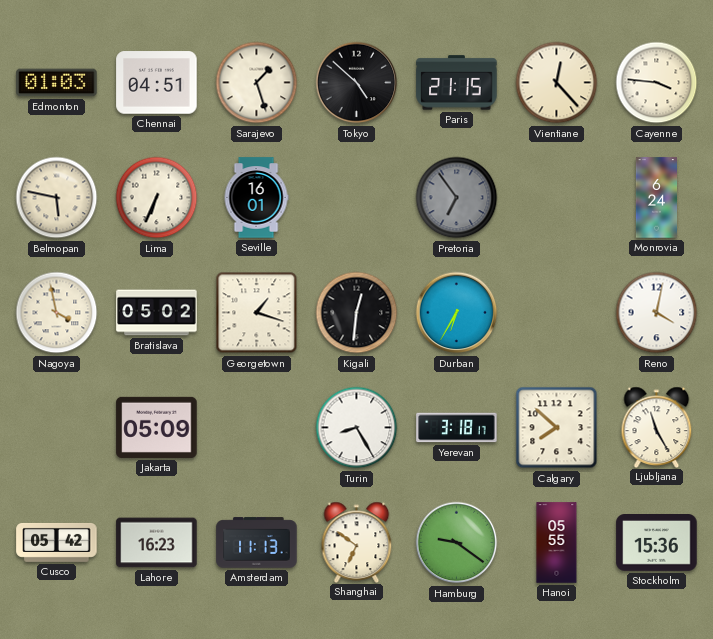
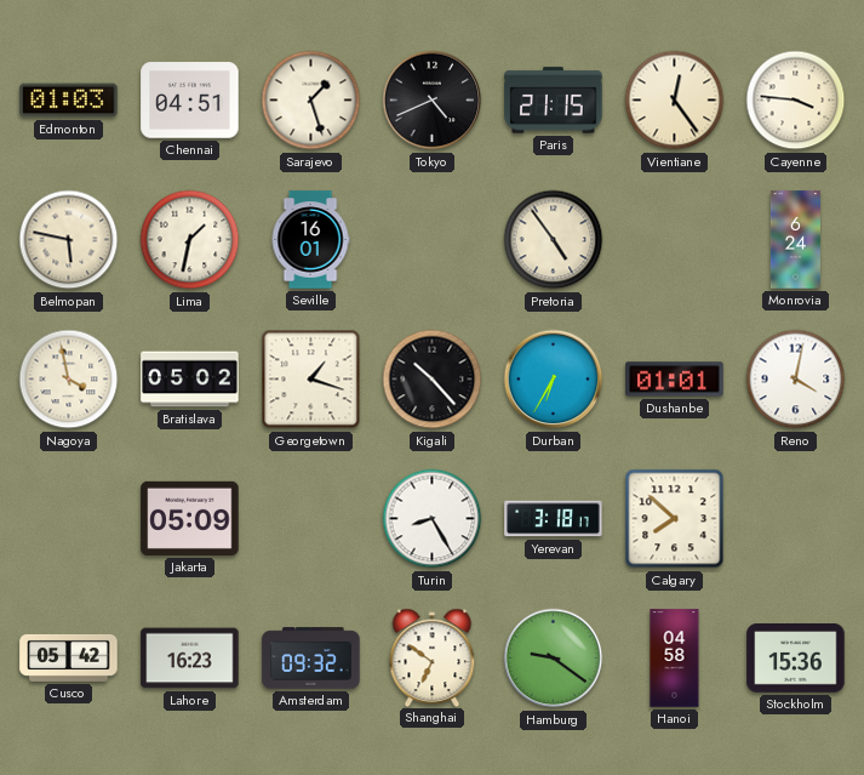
Tokyo: 4:52 -> 4:41
Vientiane: 12:23 -> 12:24
Lima: 6:34 -> 1:32
Pretoria: 6:54 -> 4:54
Pretoria dial: grey -> cream
Kigali: 12:31 -> 10:23
Dushanbe: none -> 01:01
Ljubljana: 11:25 -> none
Amsterdam: 11:13 -> 09:32
Hanoi: 05:55 -> 04:58
